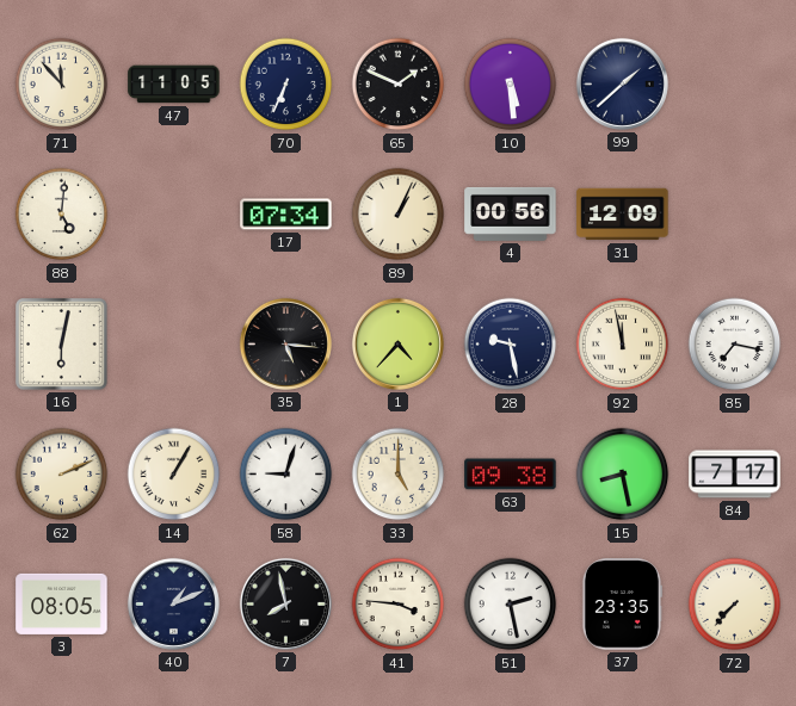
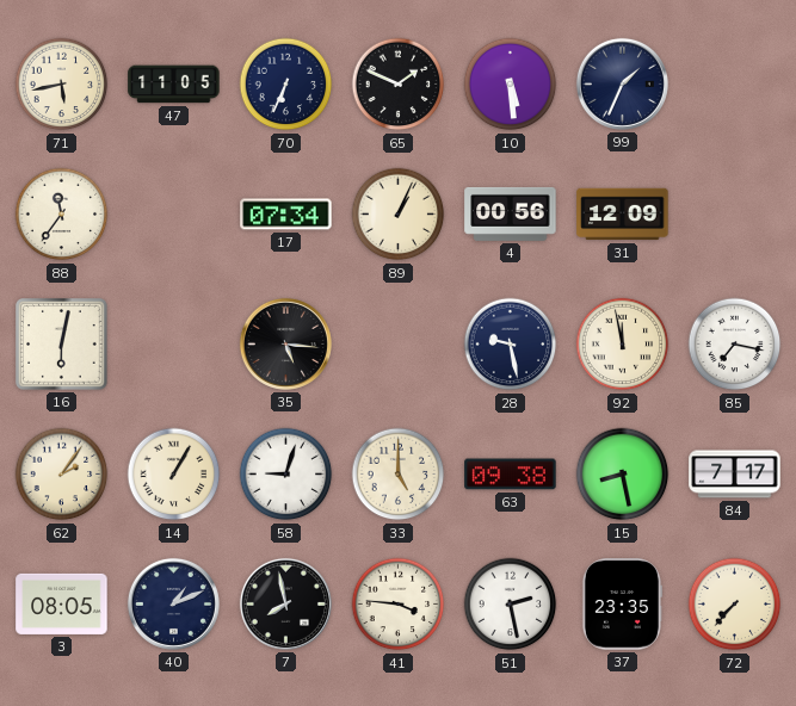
71: 11:53 -> 5:43
99: 1:38 -> 1:34
88: 5:01 -> 11:36
1: 4:37 -> none
62: 2:11 -> 2:06
